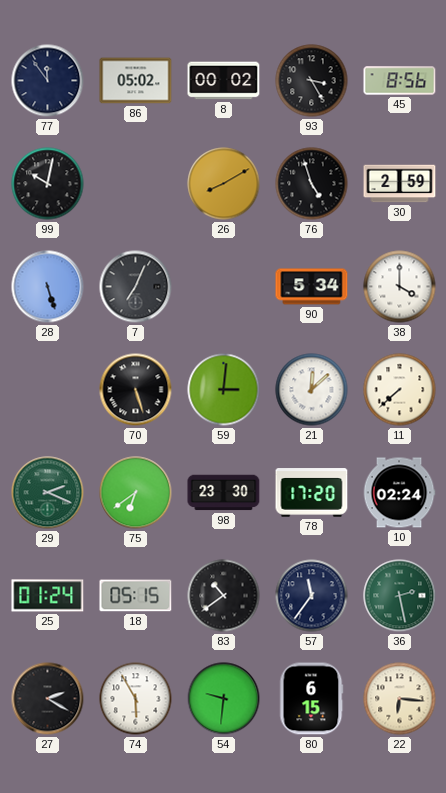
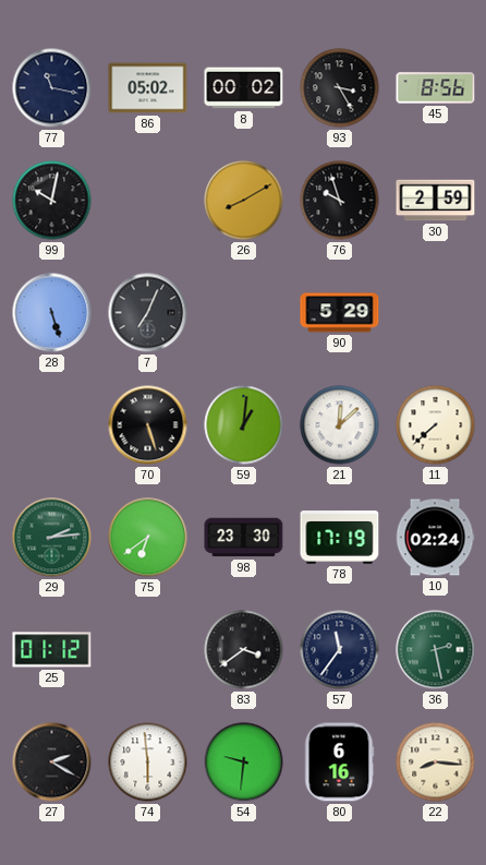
77: 11:54 -> 11:17
76: 4:57 -> 9:57
90: 5:34 -> 5:29
38: 4:00 -> none
59: 3:01 -> 1:01
29: 2:19 -> 2:14
78: 17:20 -> 17:19
25: 01:24 -> 01:12
18: 05:15 -> none
83: 10:39 -> 3:39
74: 5:55 -> 5:59
80: 6:15 -> 6:16
22: 6:16 -> 8:16
